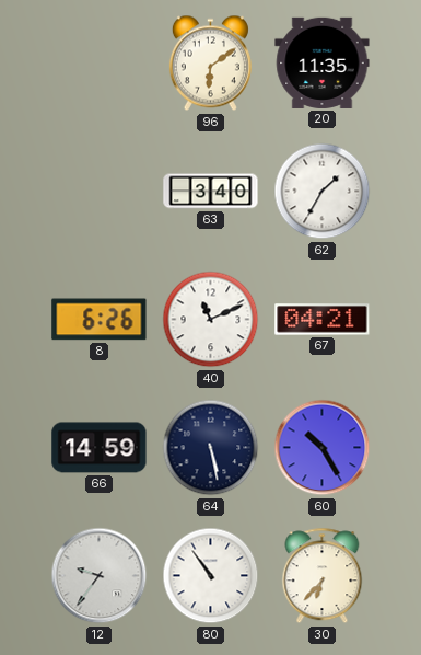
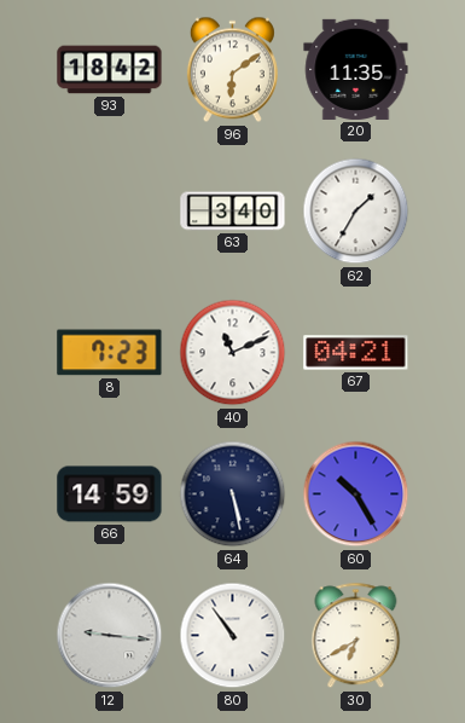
93: none -> 18:42
8: 6:26 -> 7:23
12: 9:36 -> 9:16
30: 6:37 -> 6:40
